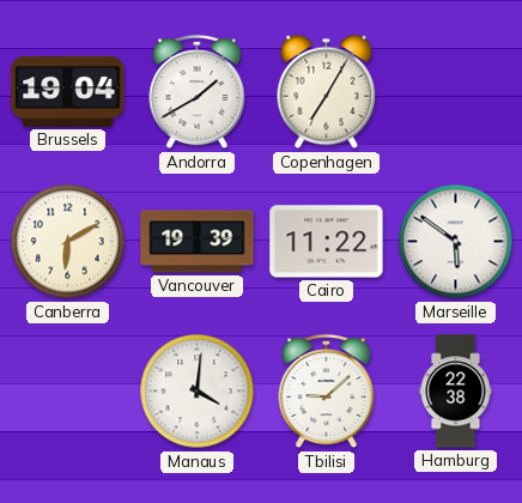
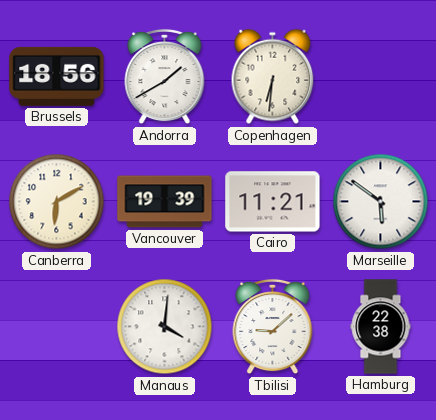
Brussels: 19:04 -> 18:56
Copenhagen: 7:05 -> 6:31
Cairo: 11:22 -> 11:21
